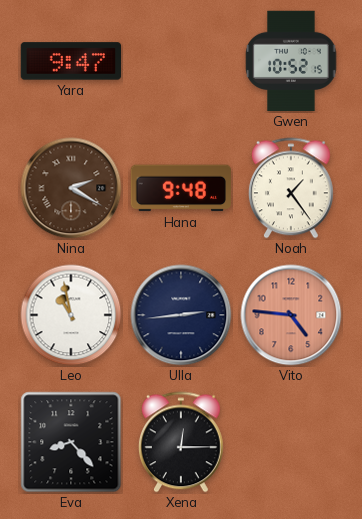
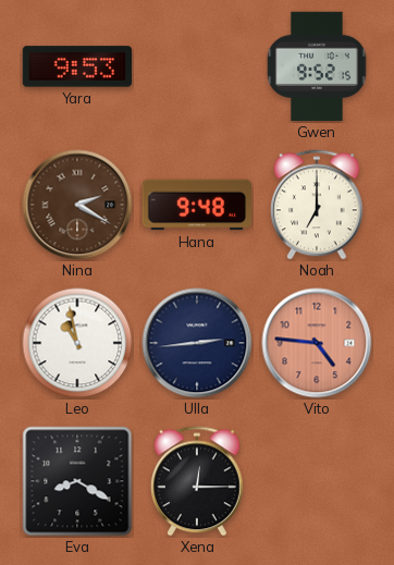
Yara: 9:47 -> 9:53
Gwen: 10:52 -> 9:52
Noah: 1:24 -> 7:00
Eva: 8:23 -> 8:20
